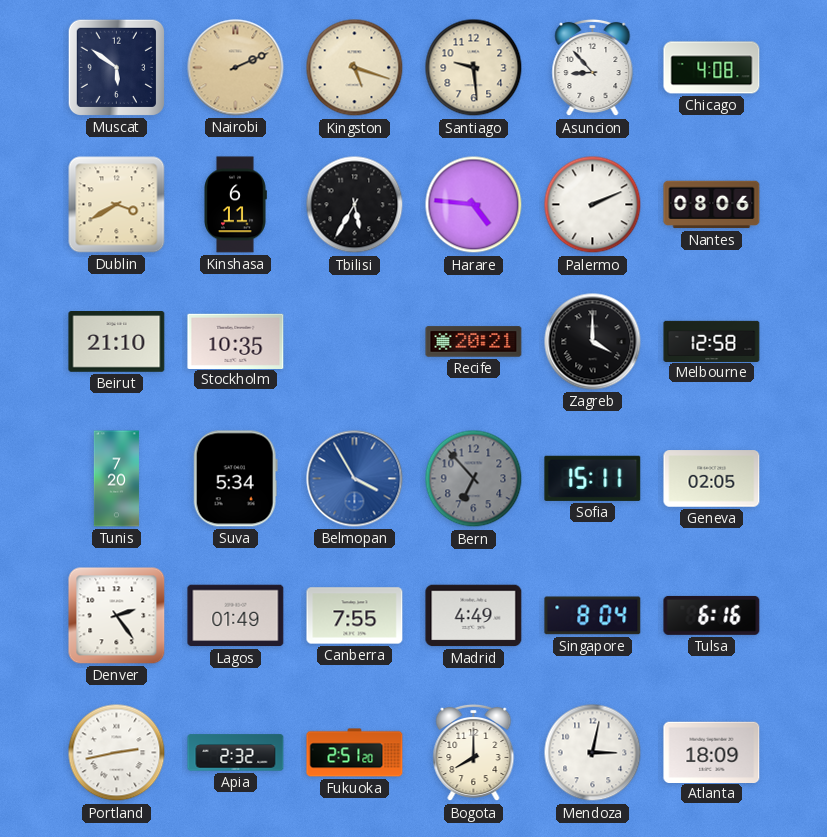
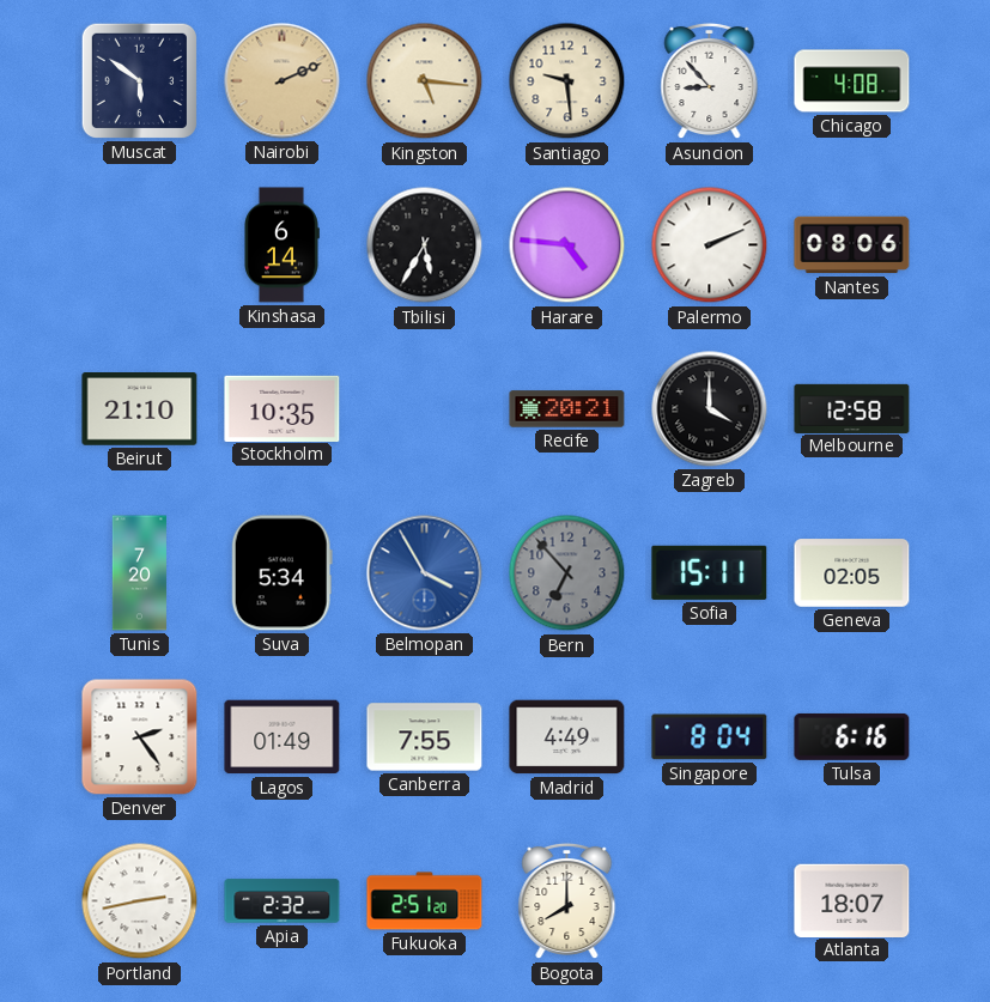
Kingston: 5:18 -> 5:16
Dublin: 3:40 -> none
Kinshasa: 6:11 -> 6:14
Mendoza: 3:02 -> none
Atlanta: 18:09 -> 18:07
